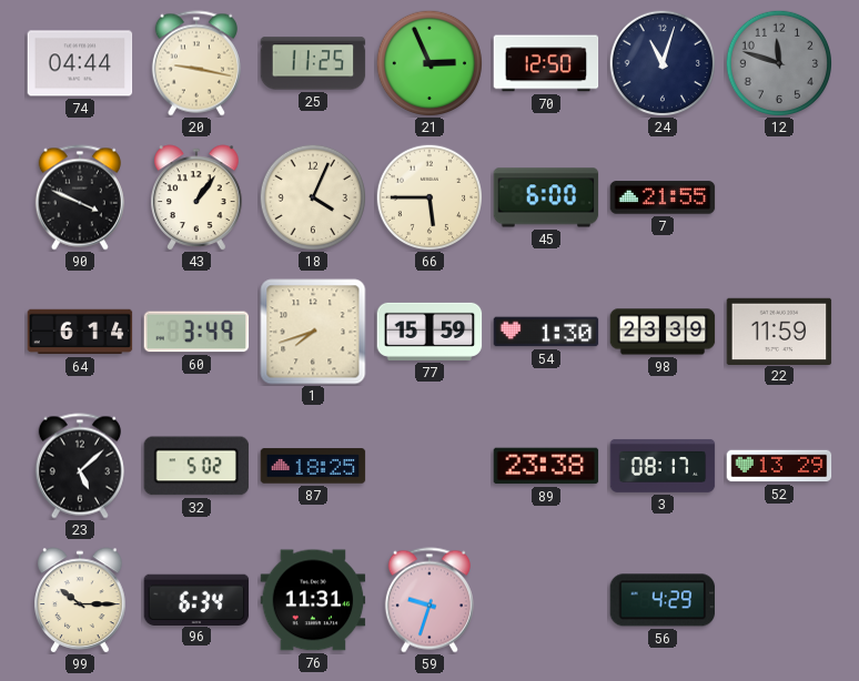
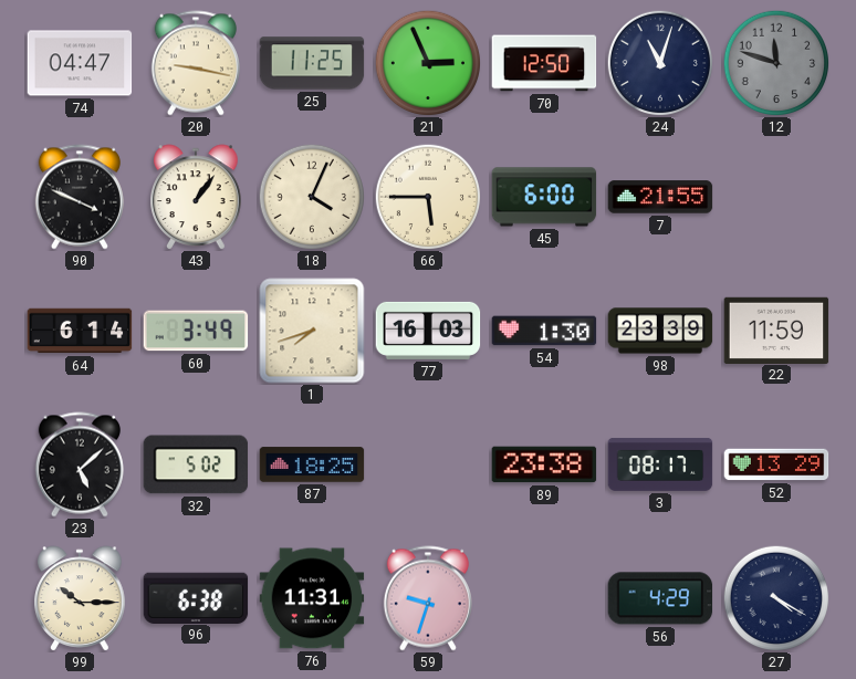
74: 04:44 -> 04:47
77: 15:59 -> 16:03
96: 6:34 -> 6:38
27: none -> 4:20
